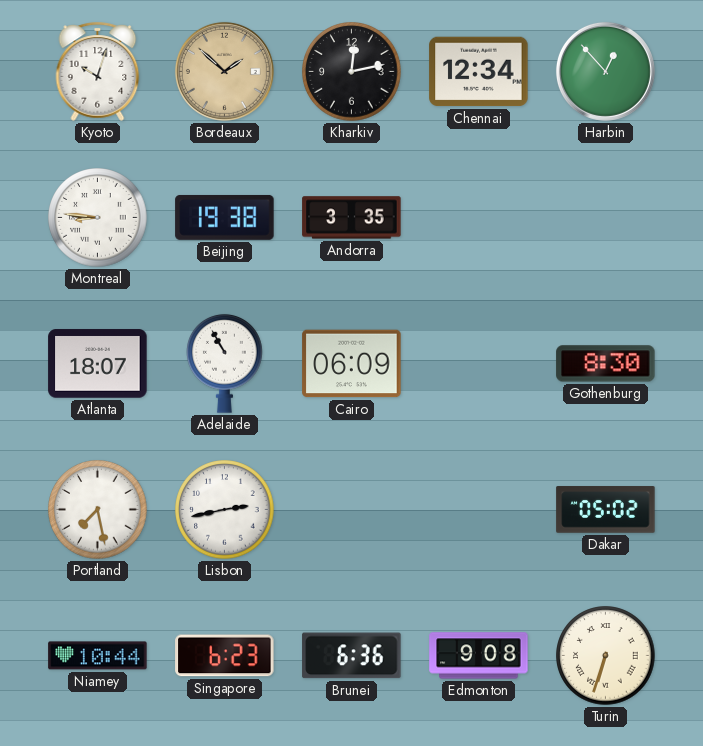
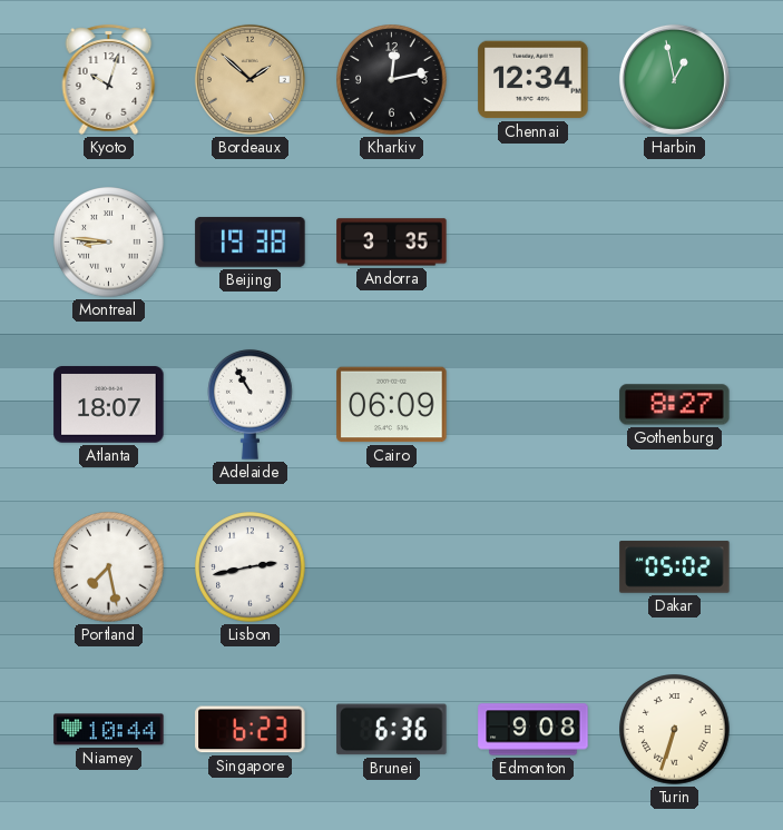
Harbin: 12:53 -> 12:58
Gothenburg: 8:30 -> 8:27
